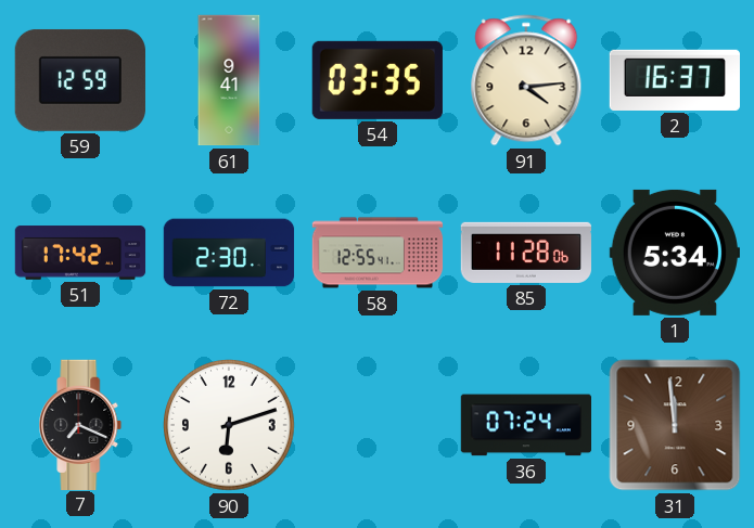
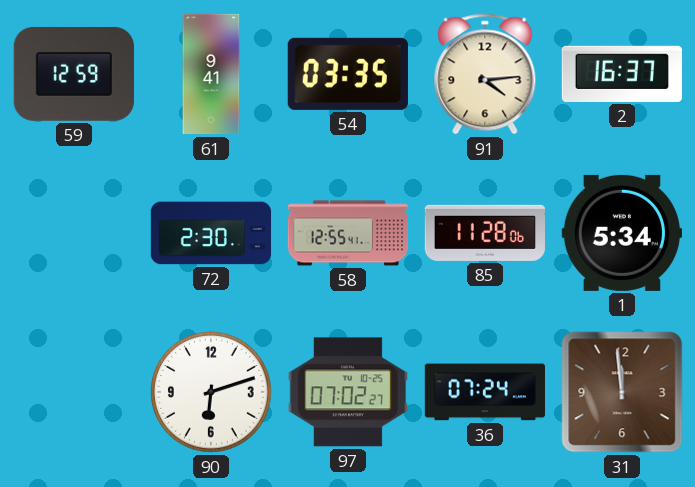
51: 17:42 -> none
7: 7:19 -> none
97: none -> 07:02
